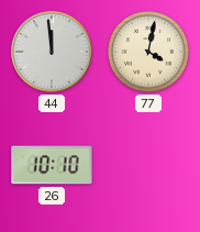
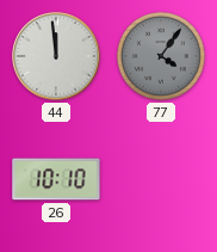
77: 4:02 -> 4:06
77 dial: cream -> grey
